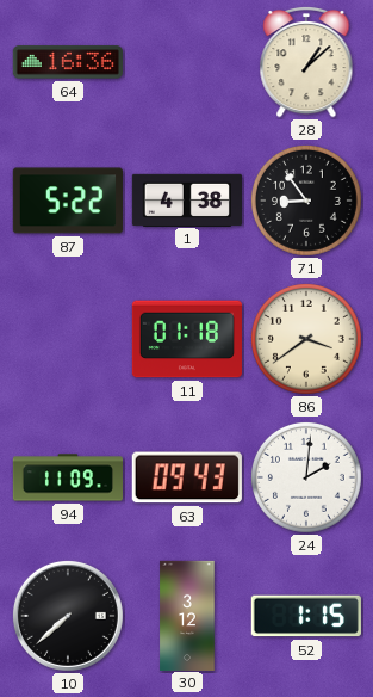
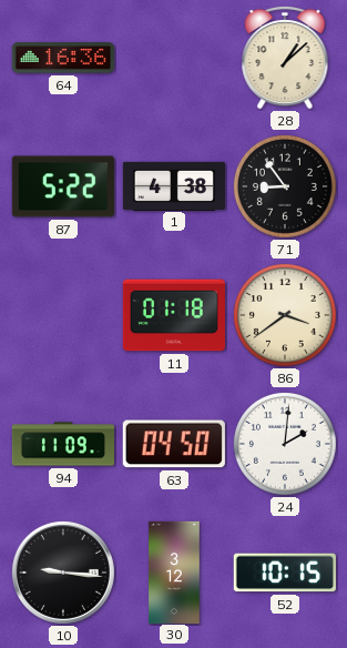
63: 09:43 -> 04:50
10: 7:38 -> 9:16
52: 1:15 -> 10:15
